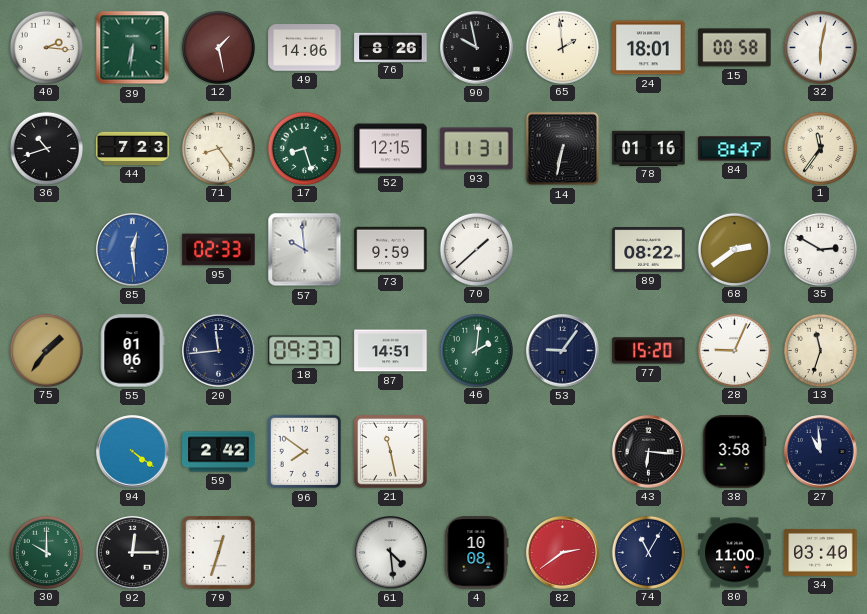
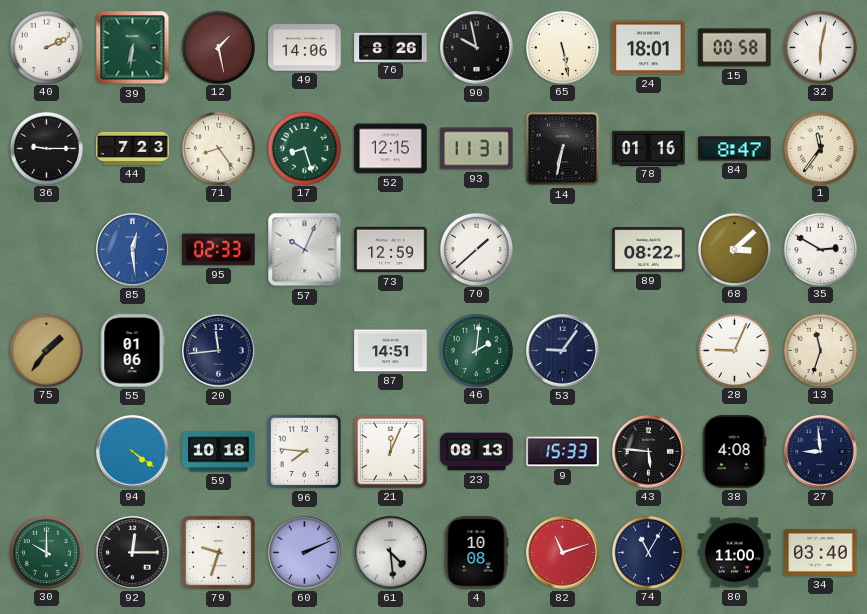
40: 2:16 -> 2:11
65: 1:59 -> 5:28
36: 10:42 -> 9:15
57: 9:59 -> 10:04
73: 9:59 -> 12:59
68: 2:39 -> 3:08
18: 09:37 -> none
77: 15:20 -> none
59: 2:42 -> 10:18
96: 7:51 -> 7:46
21: 11:28 -> 12:04
23: none -> 08:13
9: none -> 15:33
43: 6:16 -> 5:46
38: 3:58 -> 4:08
27: 10:59 -> 8:59
79: 12:33 -> 9:33
60: none -> 2:11
82: 2:39 -> 11:12
